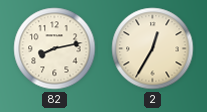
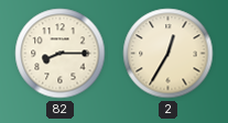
82: 8:13 -> 8:15
